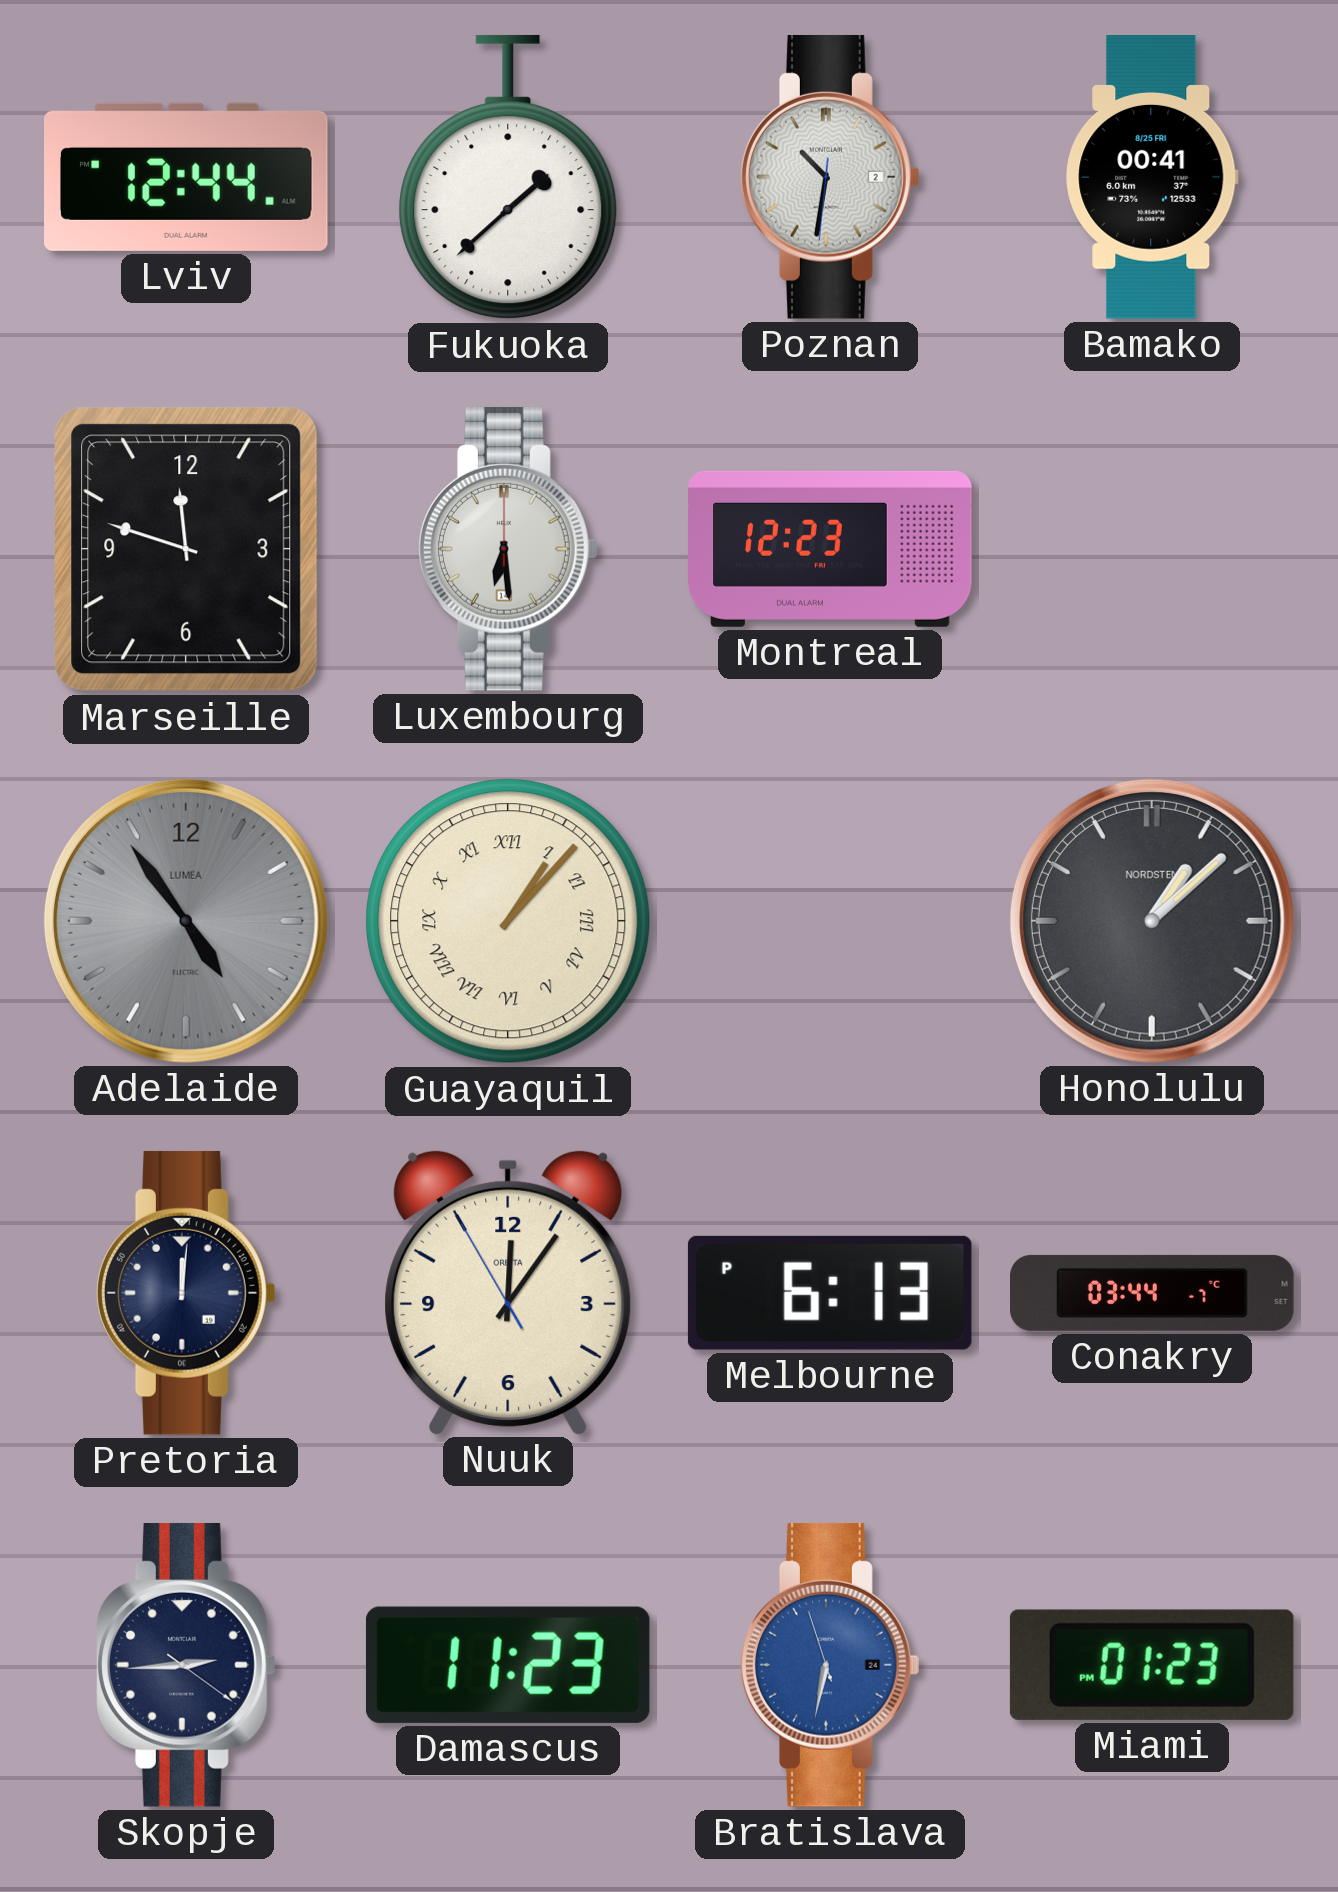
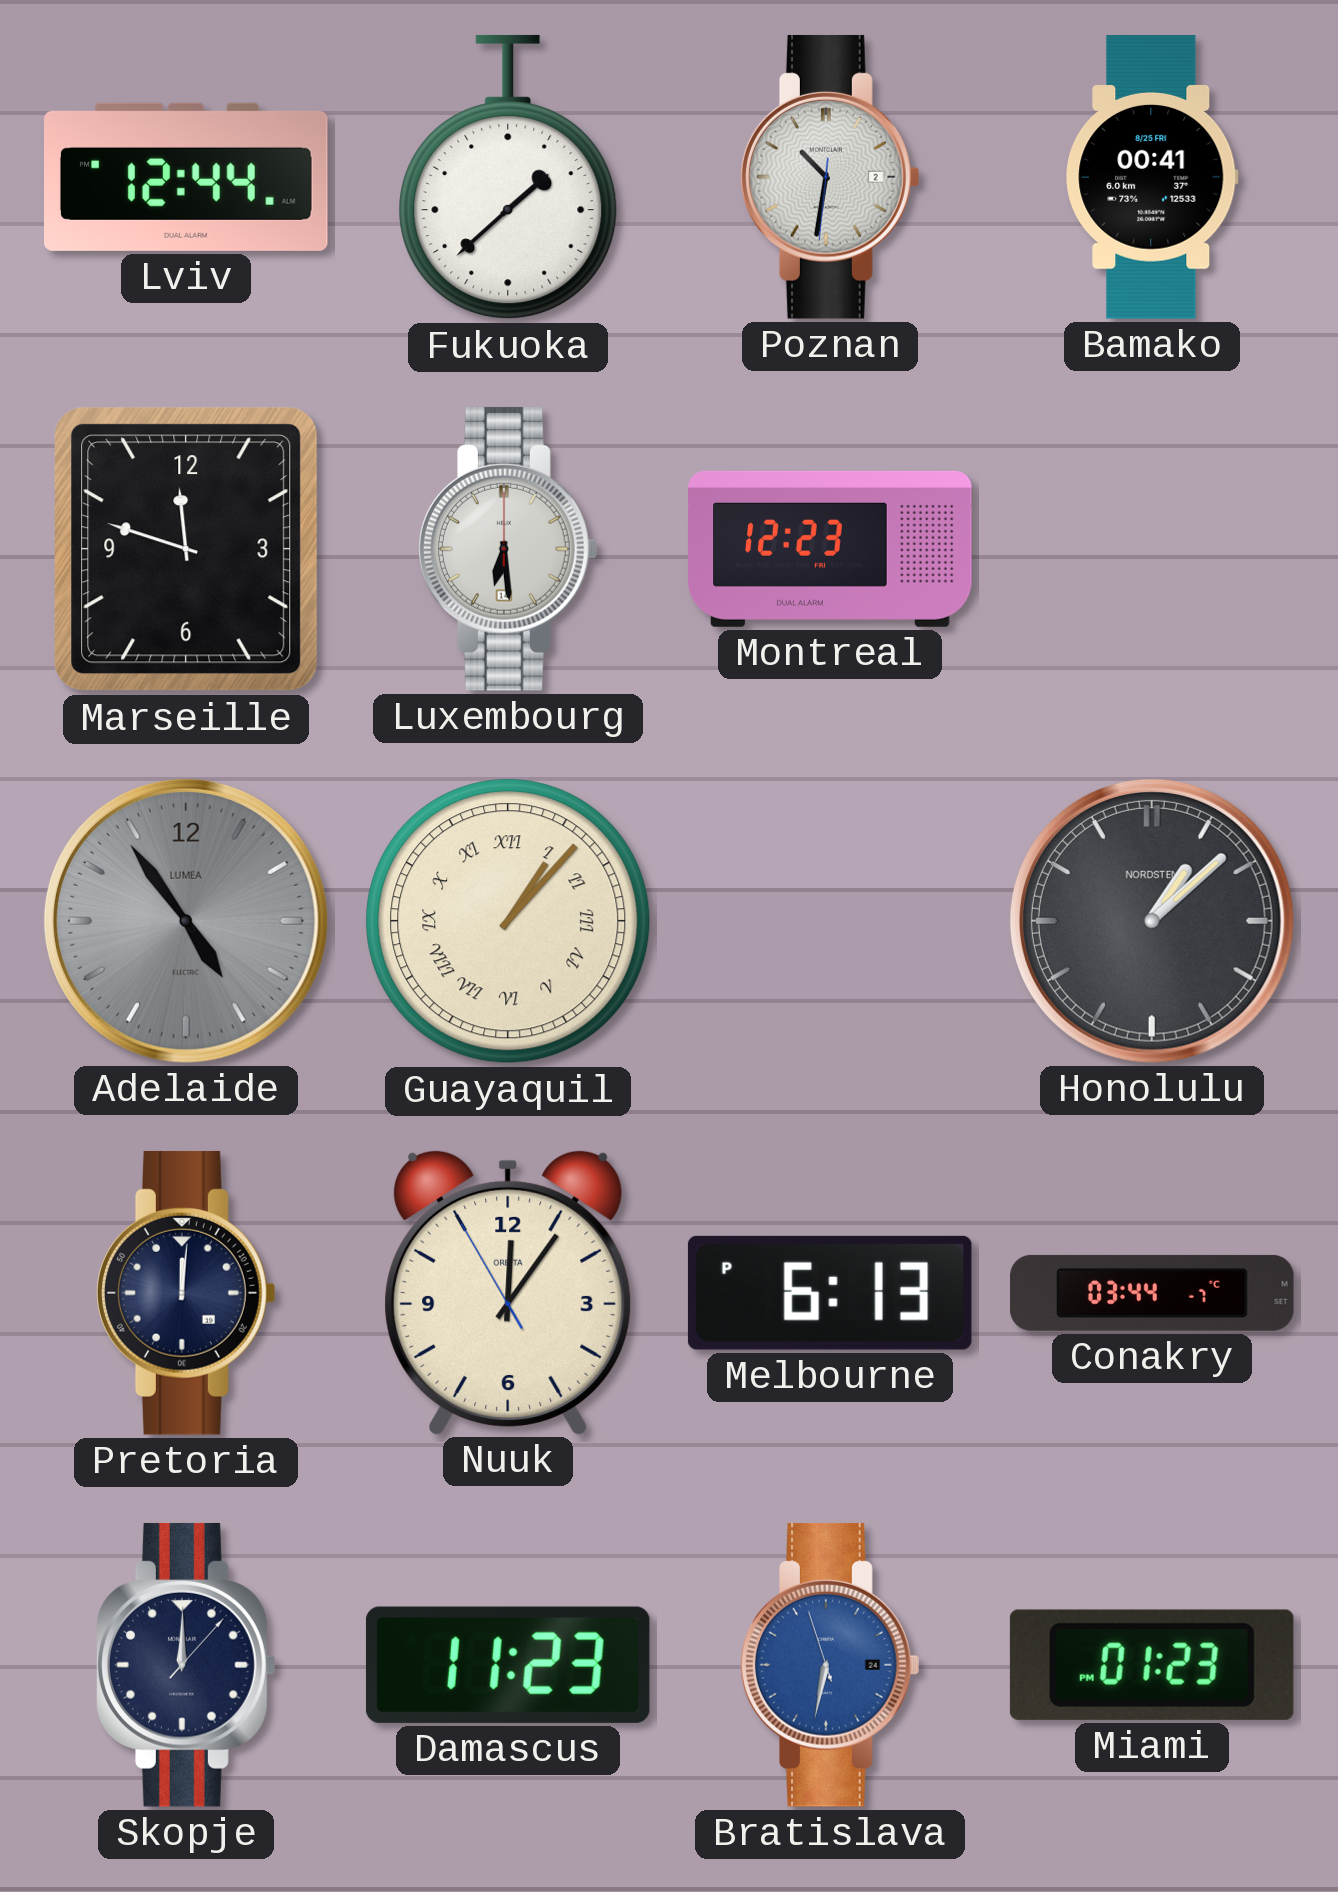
Skopje: 2:44 -> 12:00
